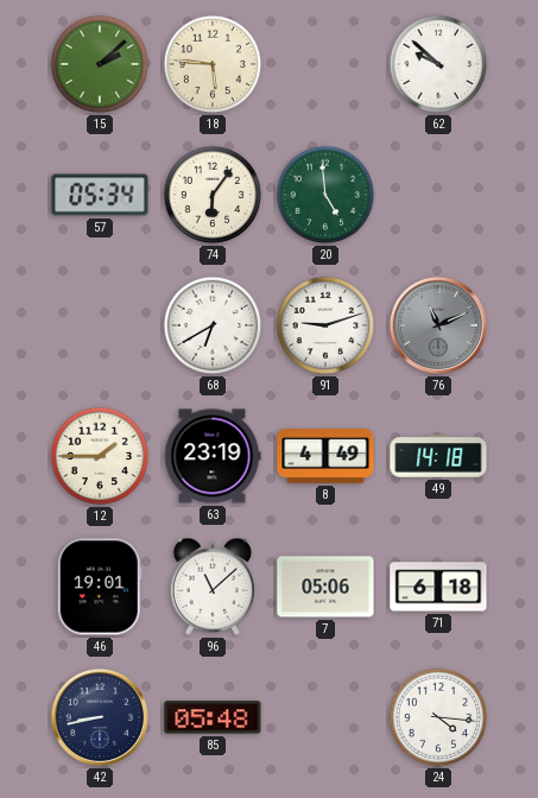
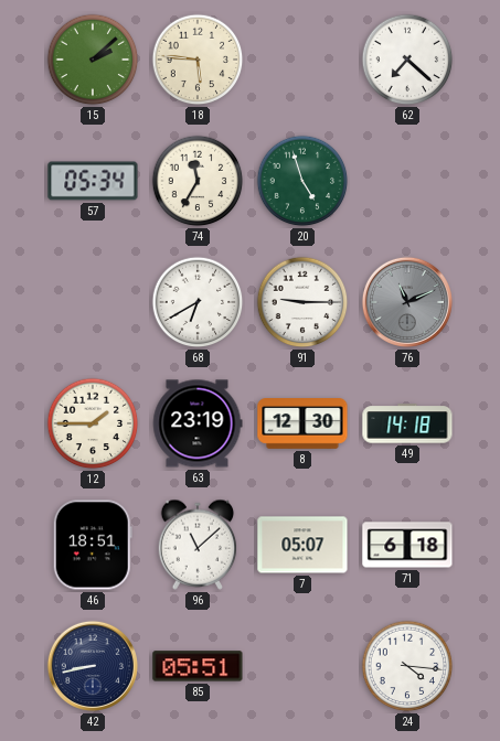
62: 9:52 -> 7:22
74: 6:06 -> 11:35
20: 4:59 -> 4:57
91: 9:12 -> 9:15
8: 4:49 -> 12:30
46: 19:01 -> 18:51
7: 05:06 -> 05:07
85: 05:48 -> 05:51
